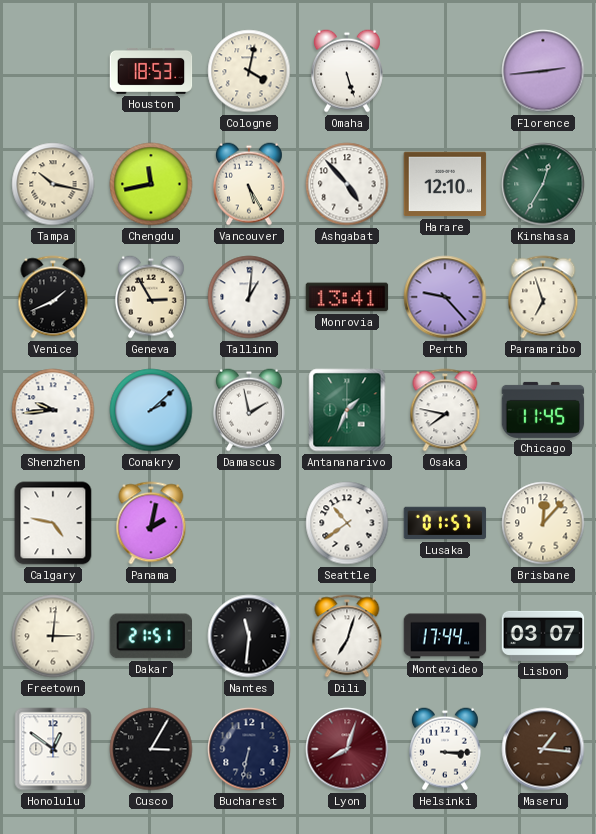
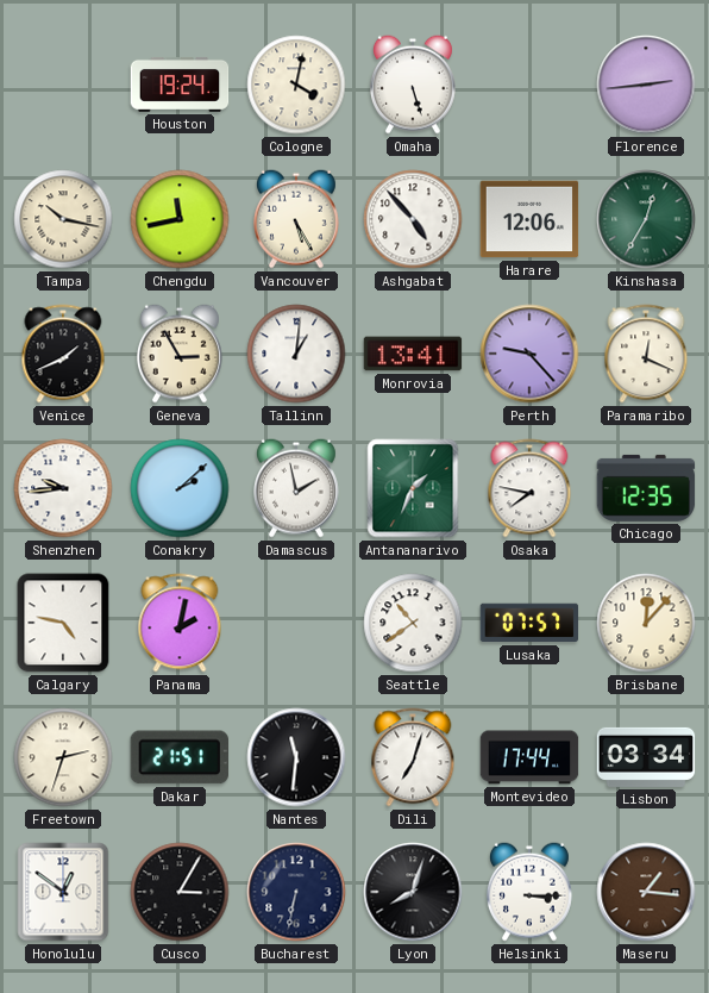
Houston: 18:53 -> 19:24
Harare: 12:10 -> 12:06
Paramaribo: 6:57 -> 12:19
Chicago: 11:45 -> 12:35
Lusaka: 01:57 -> 07:57
Freetown: 3:01 -> 2:33
Lisbon: 03:07 -> 03:34
Lyon dial: burgundy -> black
